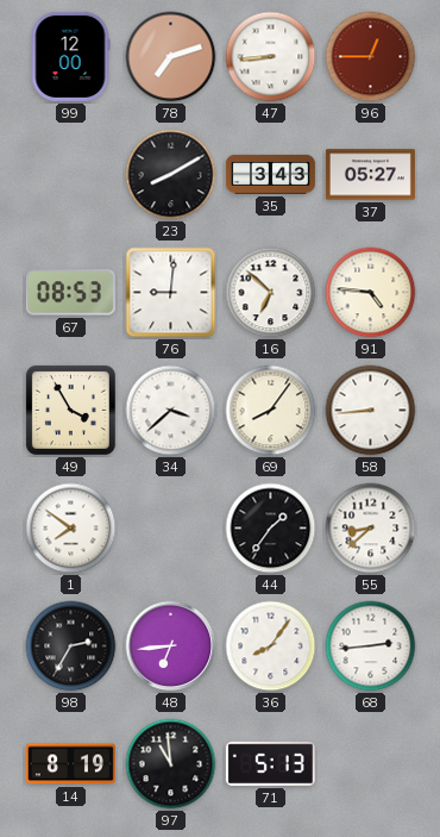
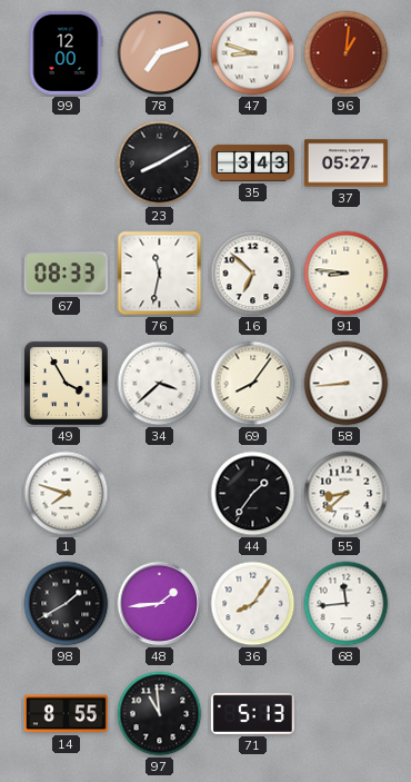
47: 8:44 -> 8:48
96: 12:45 -> 1:01
67: 08:53 -> 08:33
76: 9:01 -> 11:32
91: 4:46 -> 8:46
1: 7:51 -> 7:48
98: 2:35 -> 1:40
48: 6:44 -> 1:44
68: 2:44 -> 11:44
14: 8:19 -> 8:55
